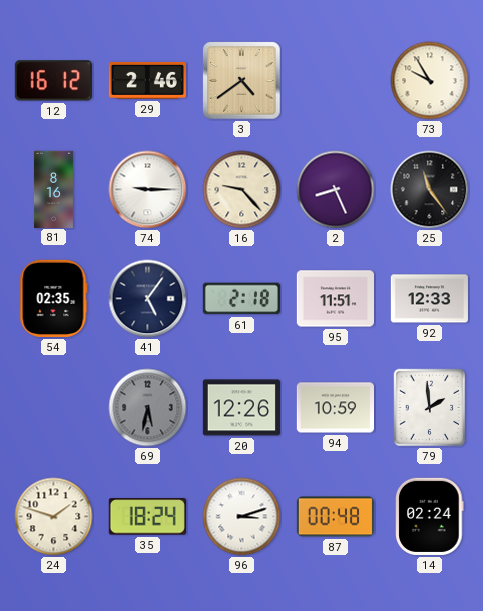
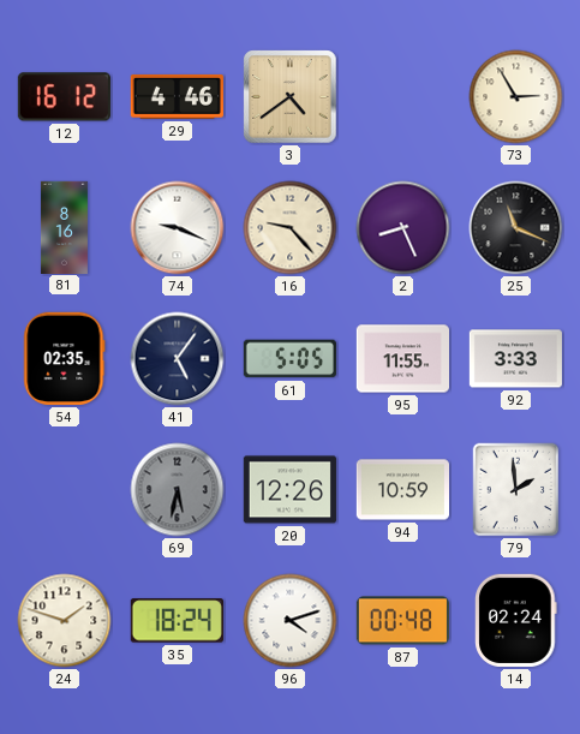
29: 2:46 -> 4:46
73: 9:55 -> 2:55
74: 9:15 -> 9:19
25: 11:24 -> 11:19
61: 2:18 -> 5:05
95: 11:51 -> 11:55
92: 12:33 -> 3:33
96: 3:12 -> 4:12
